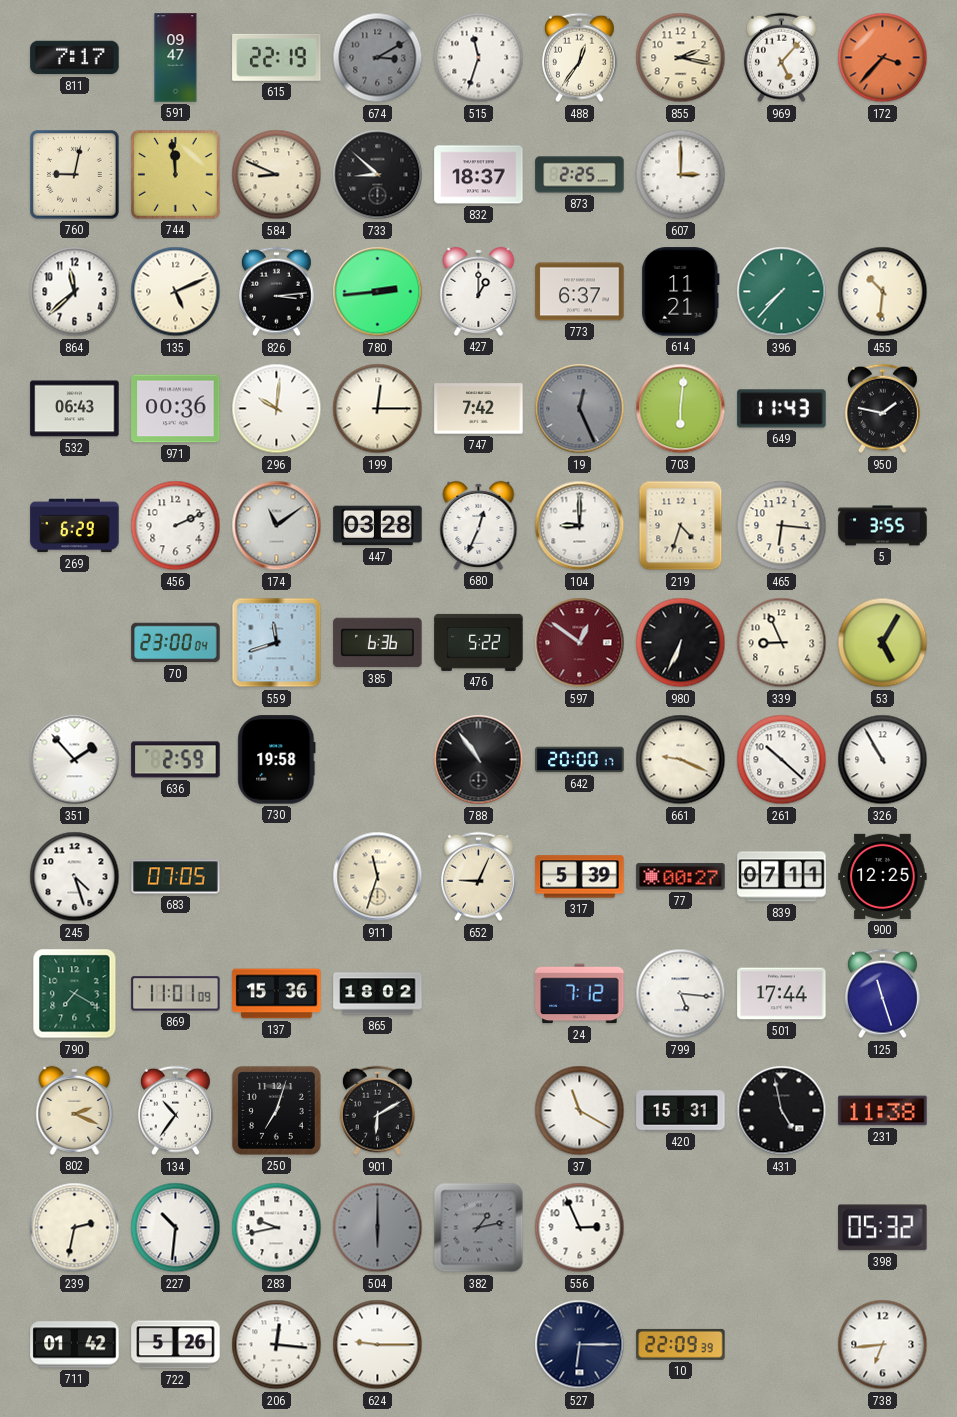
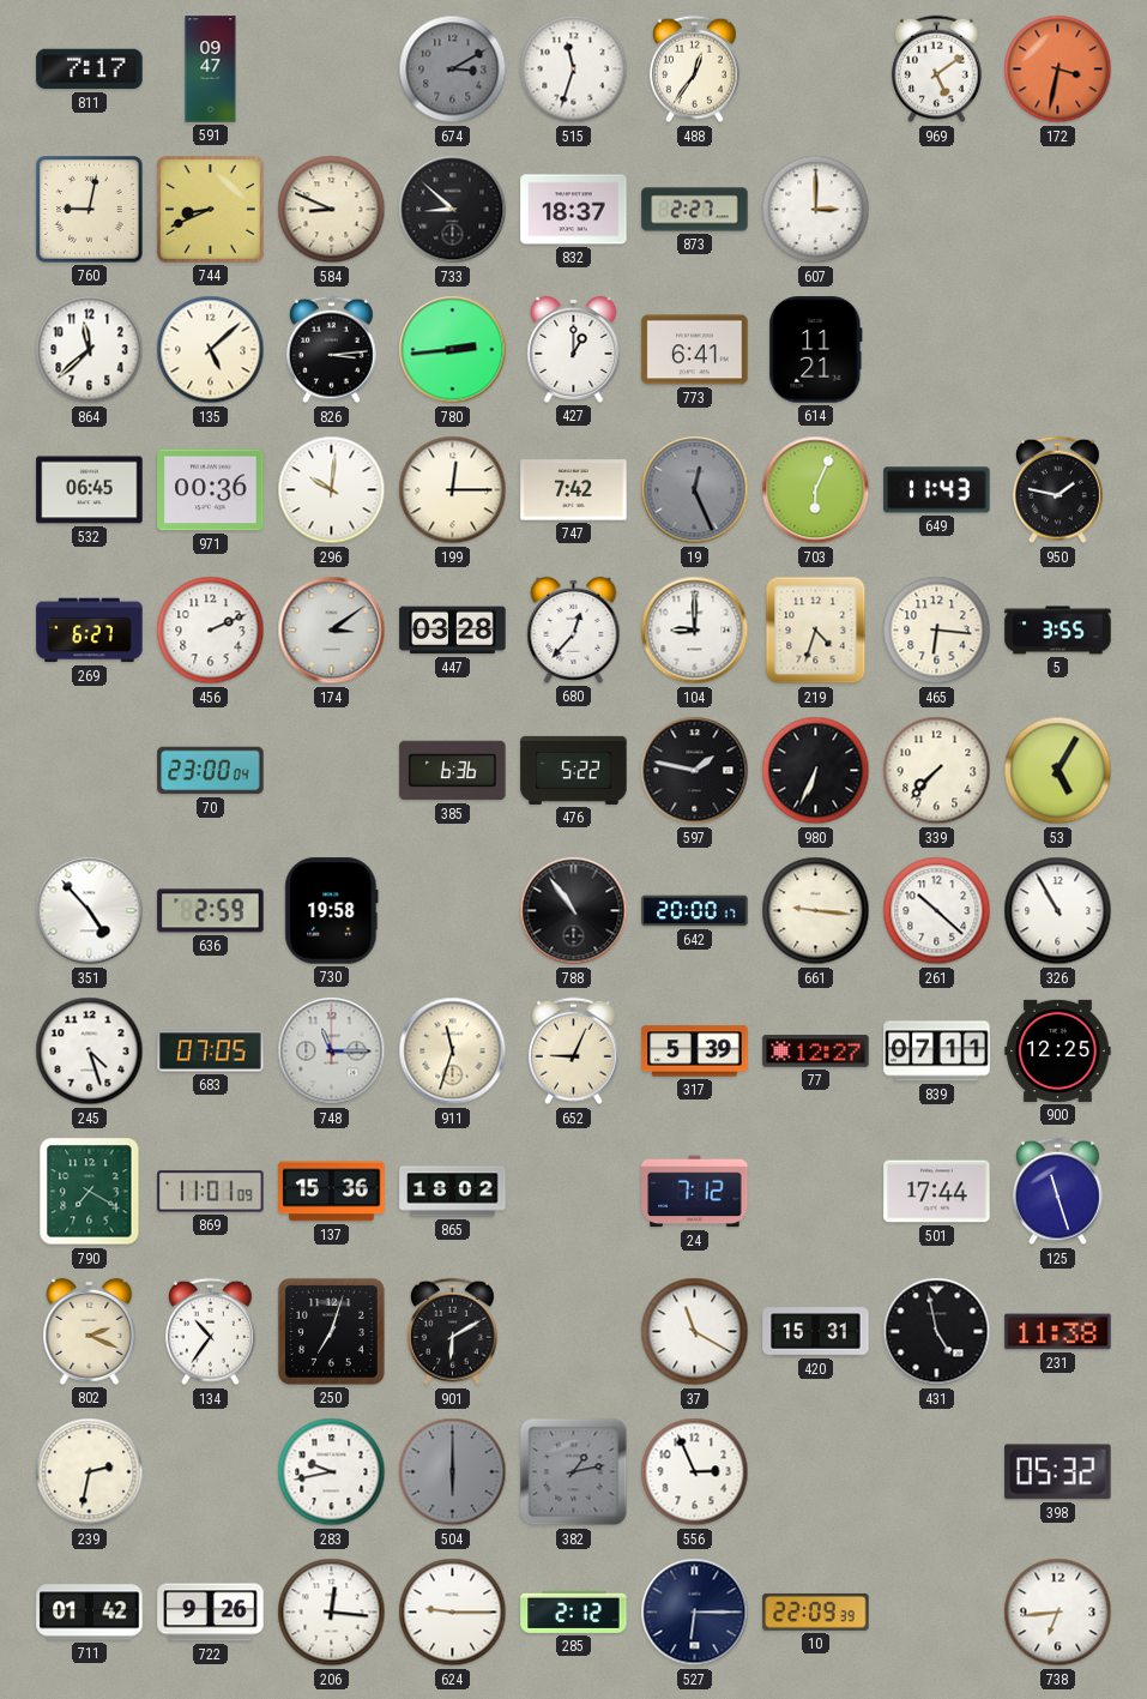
615: 22:19 -> none
855: 2:17 -> none
969: 5:07 -> 5:09
172: 3:37 -> 3:32
744: 11:59 -> 8:41
873: 2:25 -> 2:27
135: 5:11 -> 5:08
773: 6:37 -> 6:41
396: 7:37 -> none
455: 10:31 -> none
532: 06:43 -> 06:45
703: 6:01 -> 6:04
269: 6:29 -> 6:27
174: 11:09 -> 3:09
680: 12:34 -> 12:37
559: 11:42 -> none
597: 12:51 -> 1:47
597 dial: burgundy -> black
339: 8:56 -> 7:37
351: 1:53 -> 4:53
661: 9:19 -> 9:16
748: none -> 11:15
77: 00:27 -> 12:27
799: 5:16 -> none
227: 10:31 -> none
722: 5:26 -> 9:26
285: none -> 2:12
